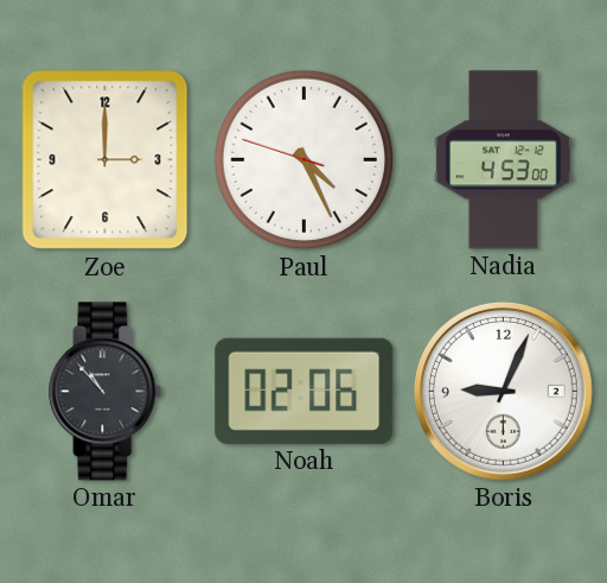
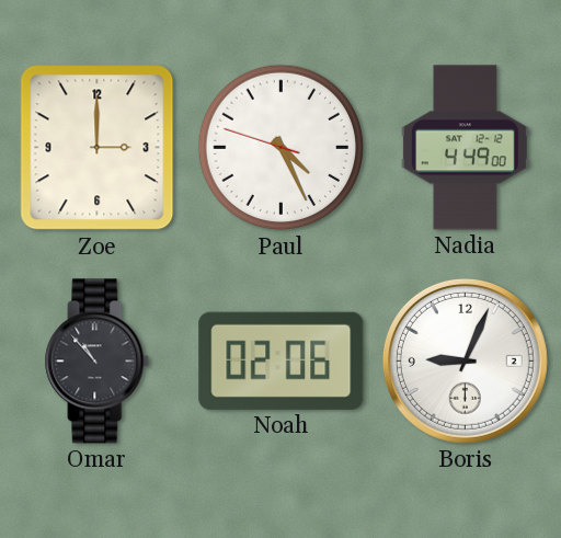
Nadia: 4:53 -> 4:49
